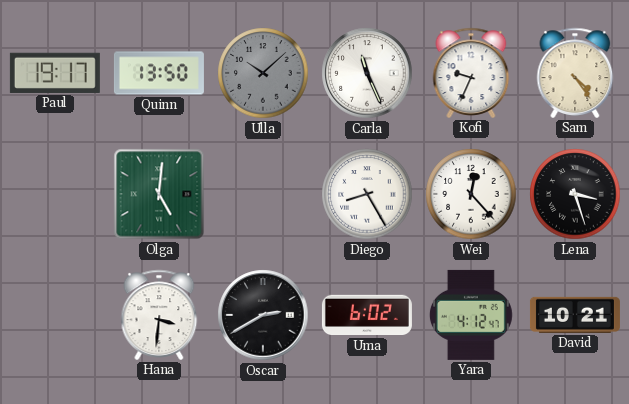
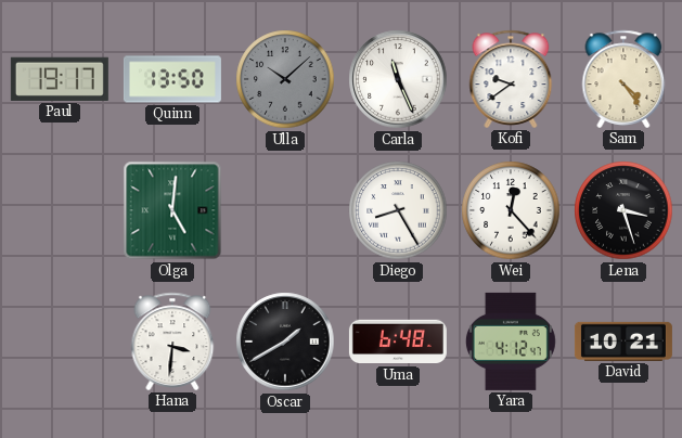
Kofi: 9:34 -> 9:39
Oscar: 2:40 -> 1:40
Uma: 6:02 -> 6:48
